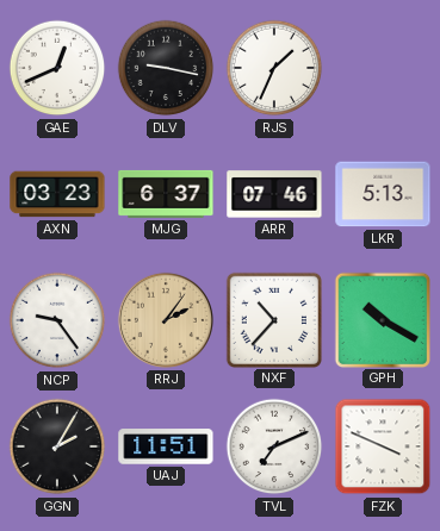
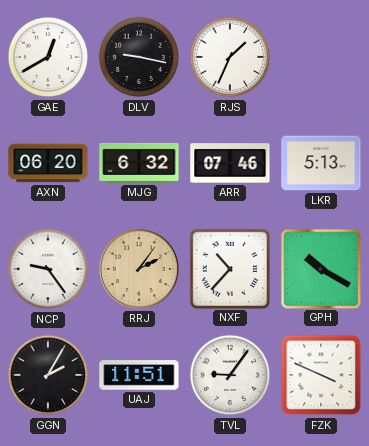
GAE: 12:41 -> 12:40
AXN: 03:23 -> 06:20
MJG: 6:37 -> 6:32
TVL: 7:11 -> 9:06
